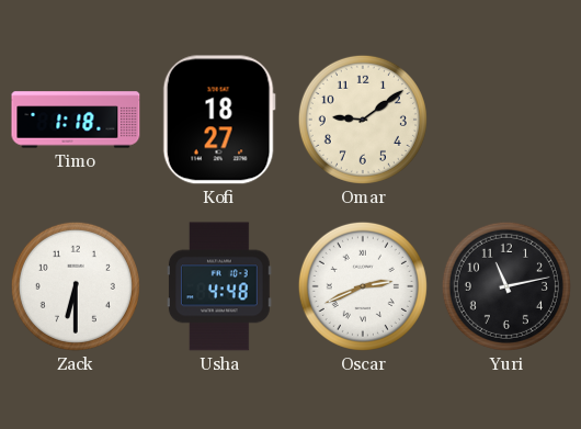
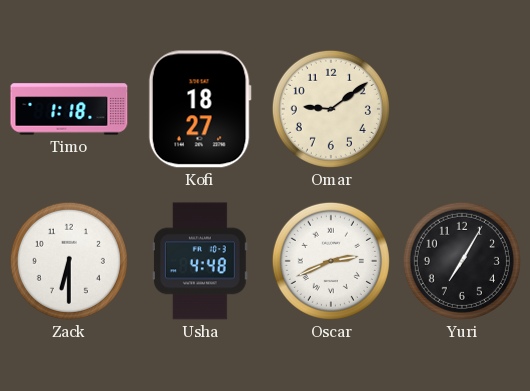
Yuri: 11:13 -> 7:05
